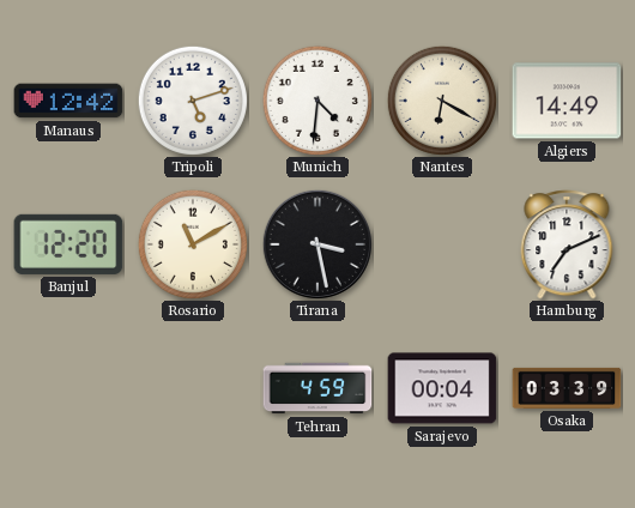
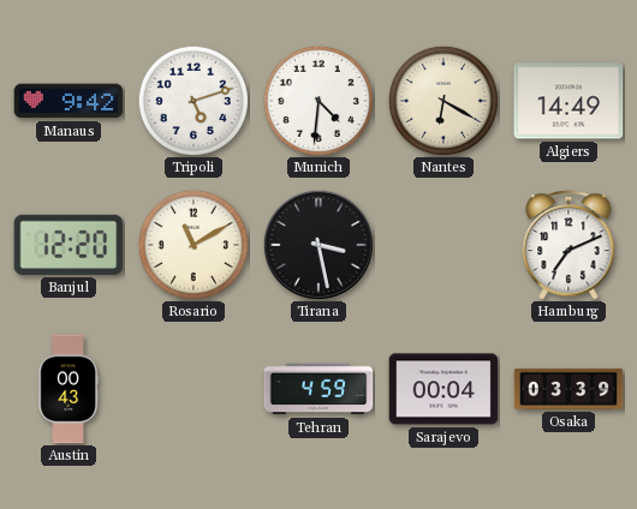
Manaus: 12:42 -> 9:42
Austin: none -> 00:43
